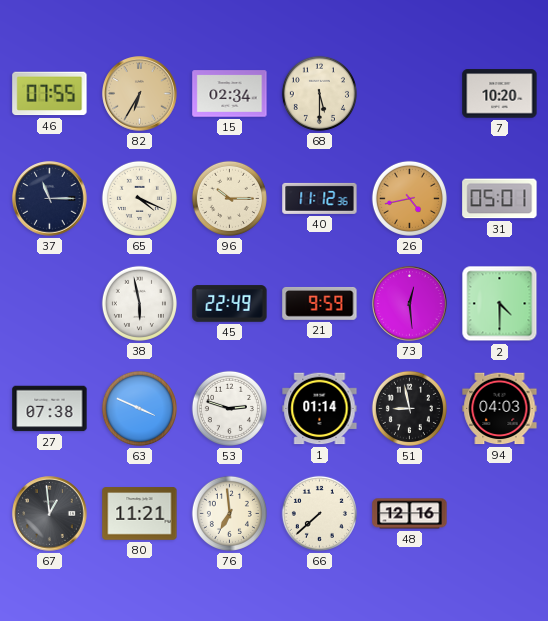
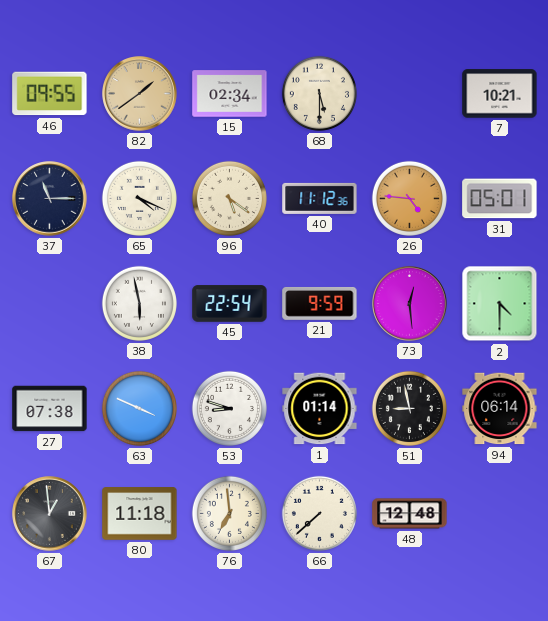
46: 07:55 -> 09:55
82: 6:35 -> 1:39
7: 10:20 -> 10:21
96: 10:15 -> 5:21
26: 4:43 -> 4:46
45: 22:49 -> 22:54
53: 2:48 -> 8:48
94: 04:03 -> 06:14
80: 11:21 -> 11:18
48: 12:16 -> 12:48
